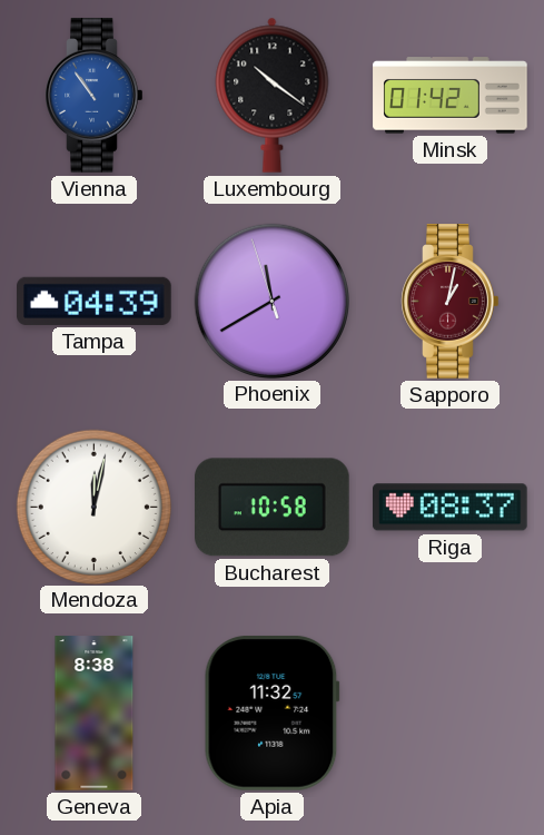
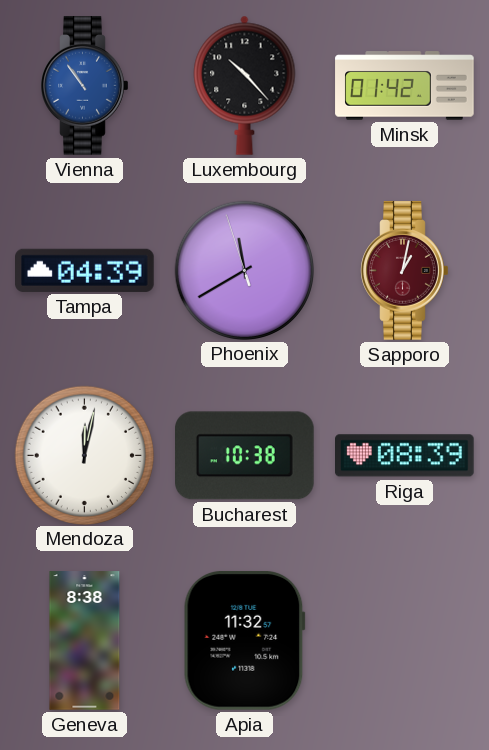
Luxembourg: 10:21 -> 10:23
Bucharest: 10:58 -> 10:38
Riga: 08:37 -> 08:39
